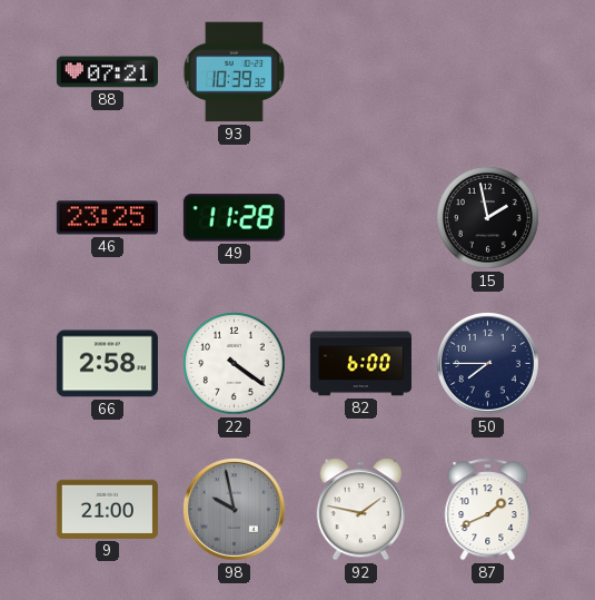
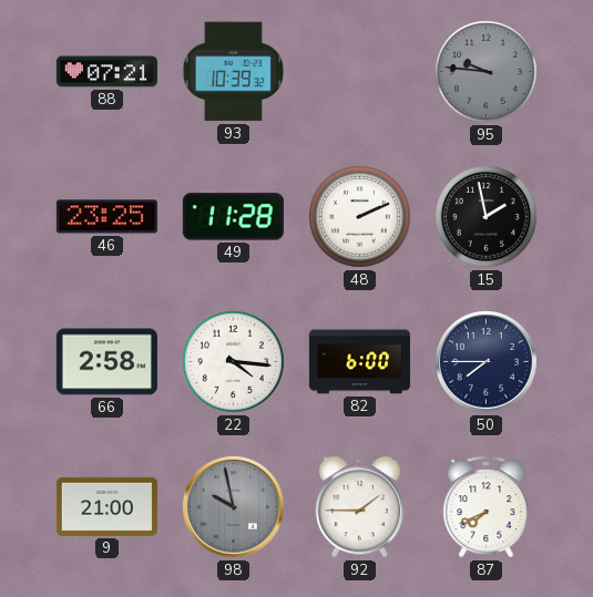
95: none -> 9:46
48: none -> 2:11
22: 4:21 -> 4:16
92: 1:47 -> 1:45
87: 1:41 -> 7:41
